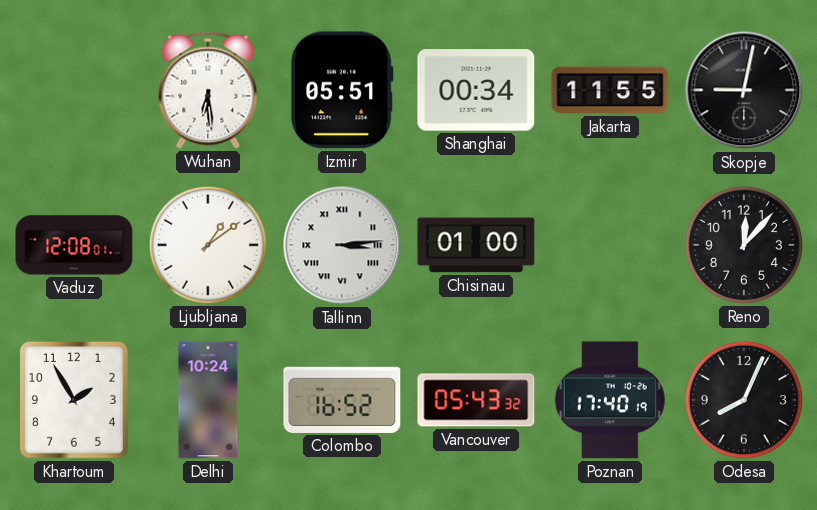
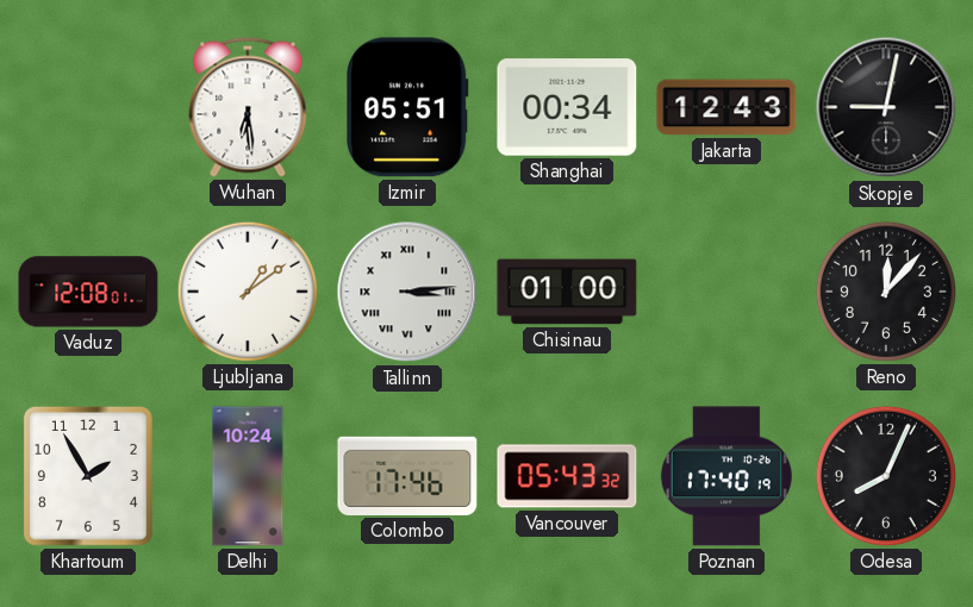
Jakarta: 11:55 -> 12:43
Colombo: 16:52 -> 17:46
